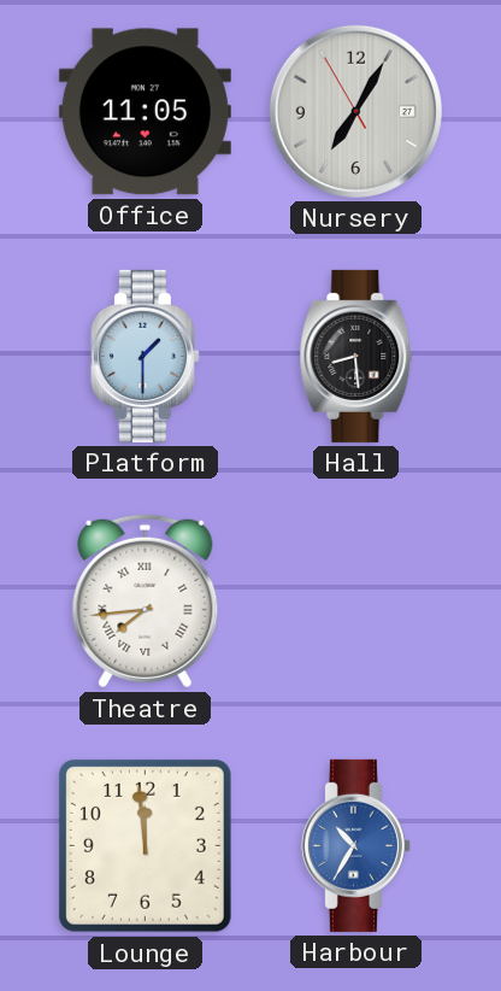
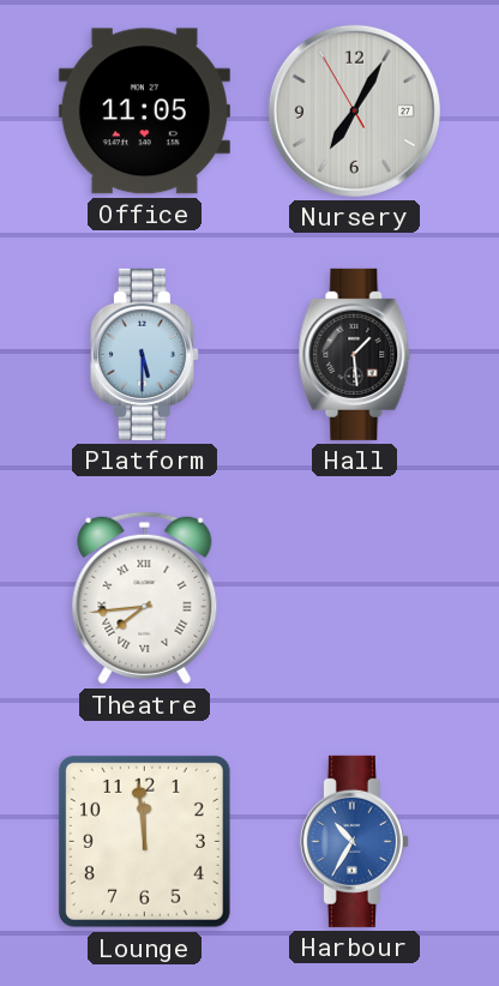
Platform: 1:30 -> 5:30
Hall: 8:29 -> 1:29
